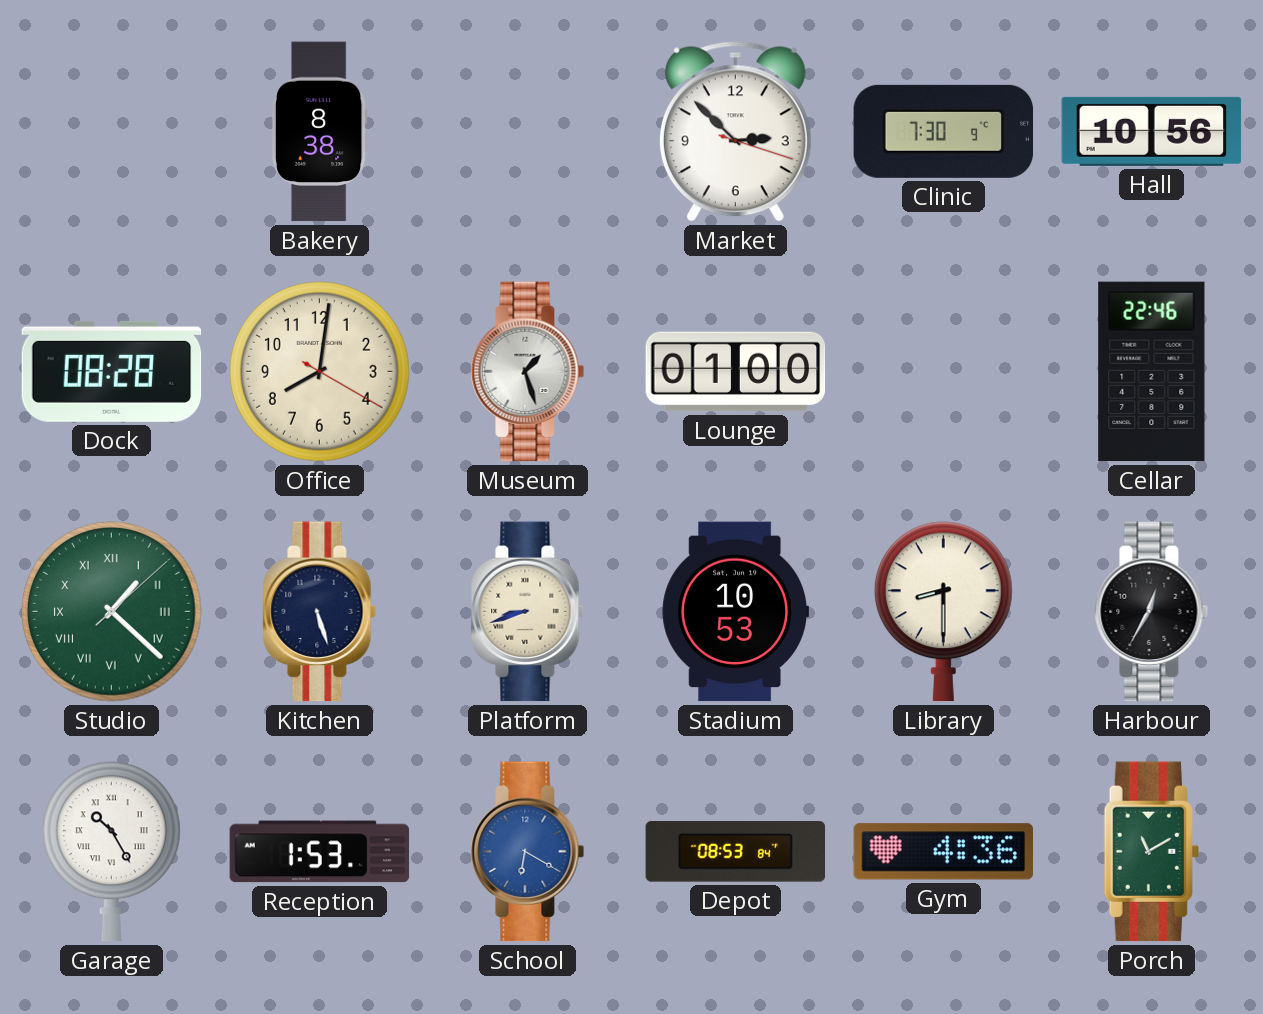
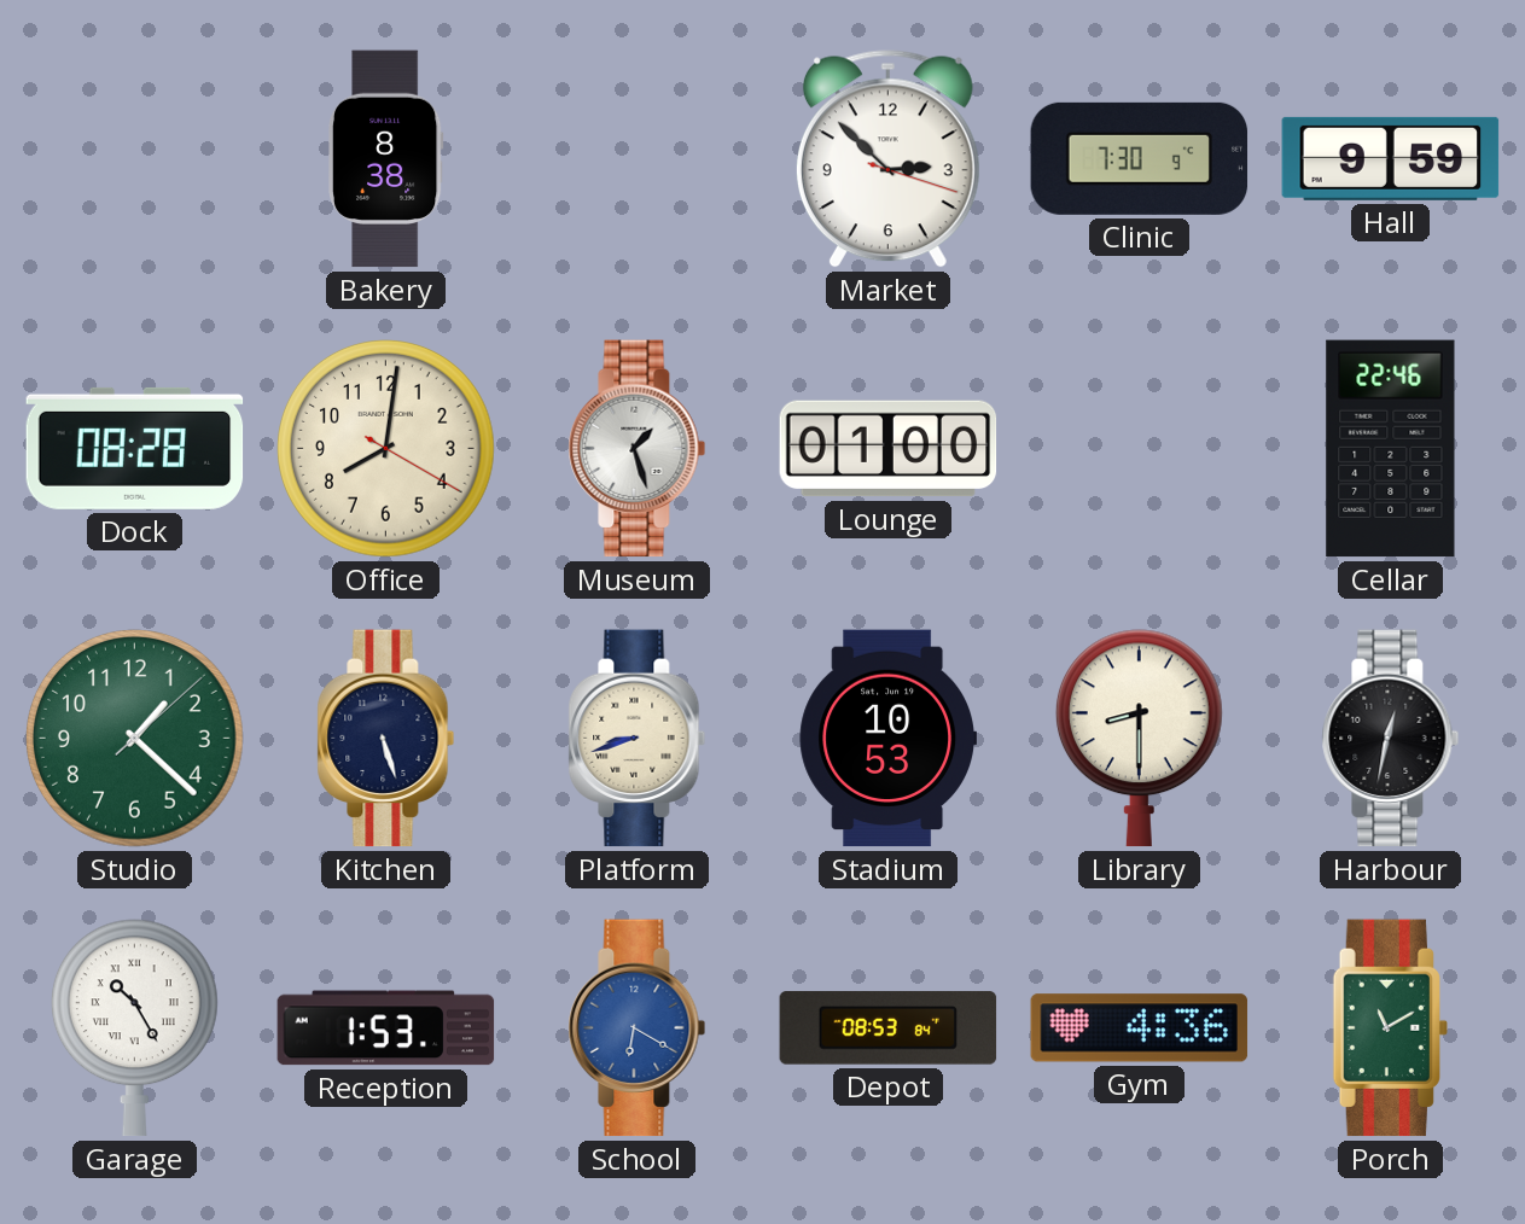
Hall: 10:56 -> 9:59
Studio numerals: Roman -> Arabic
Harbour: 12:35 -> 12:32
